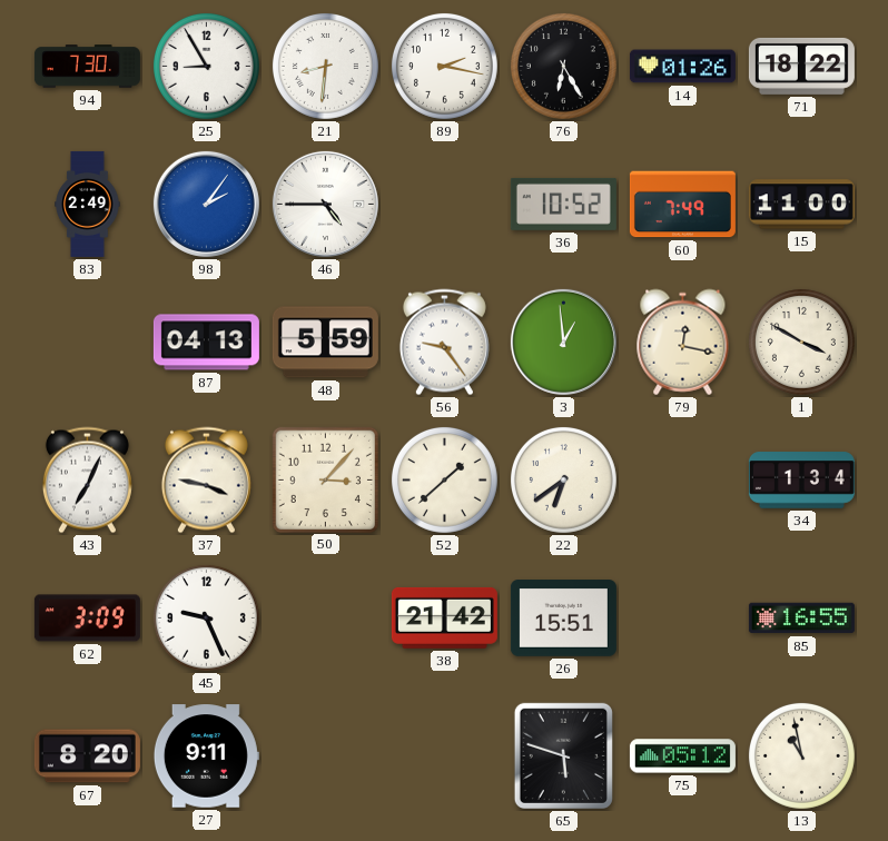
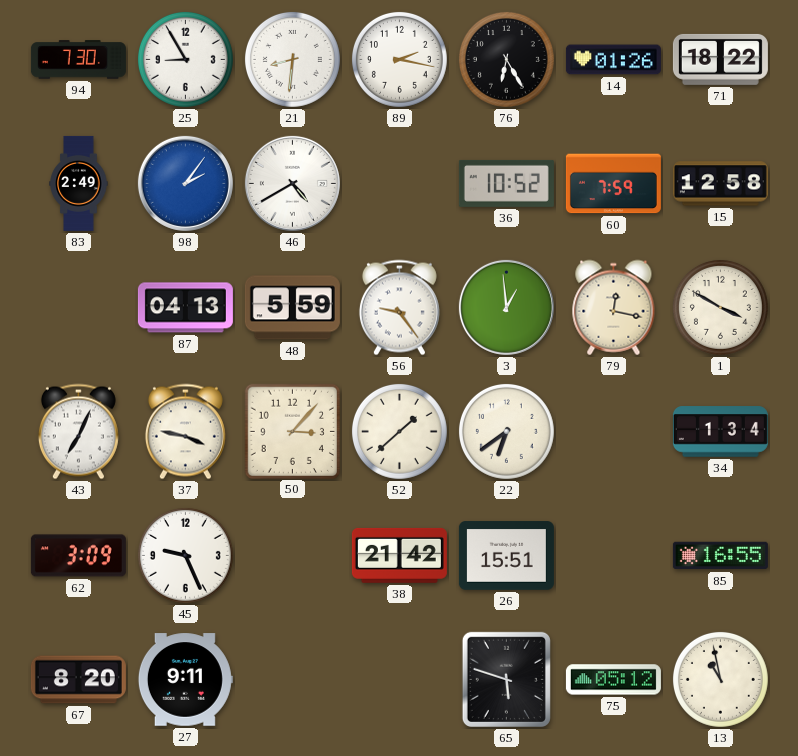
46: 4:45 -> 4:40
60: 7:49 -> 7:59
15: 11:00 -> 12:58
